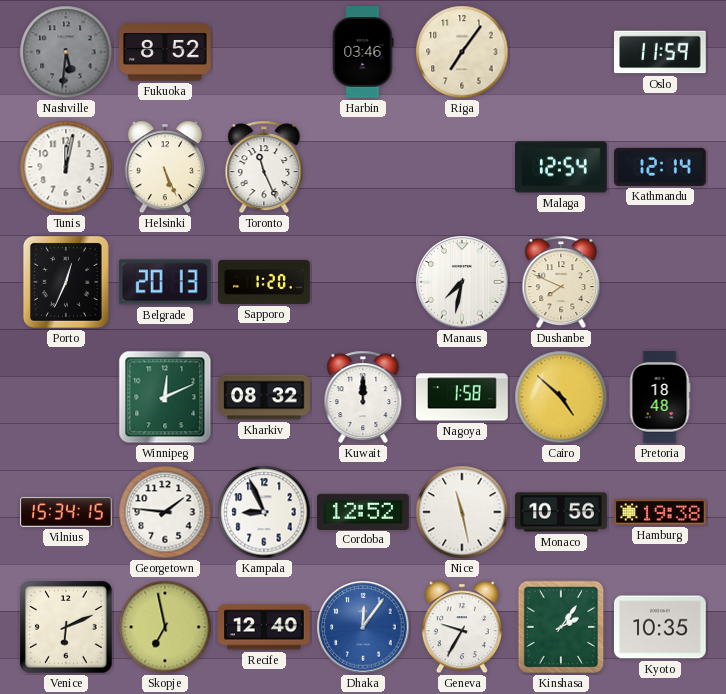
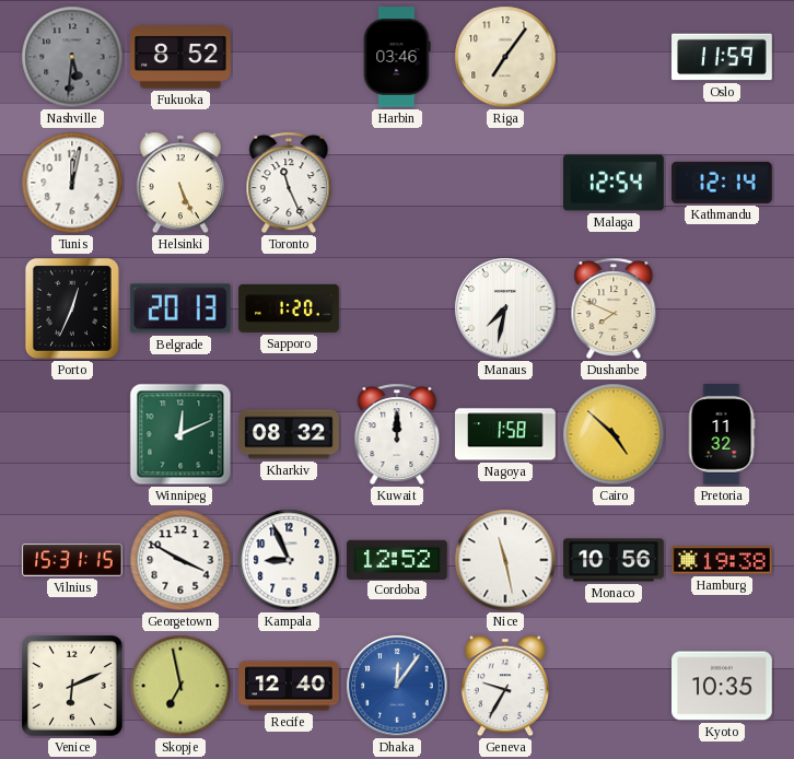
Pretoria: 18:48 -> 11:32
Vilnius: 15:34 -> 15:31
Georgetown: 1:46 -> 3:50
Kinshasa: 2:06 -> none
